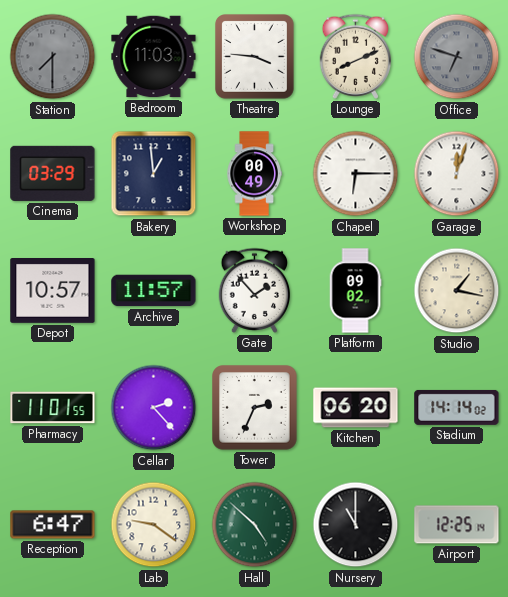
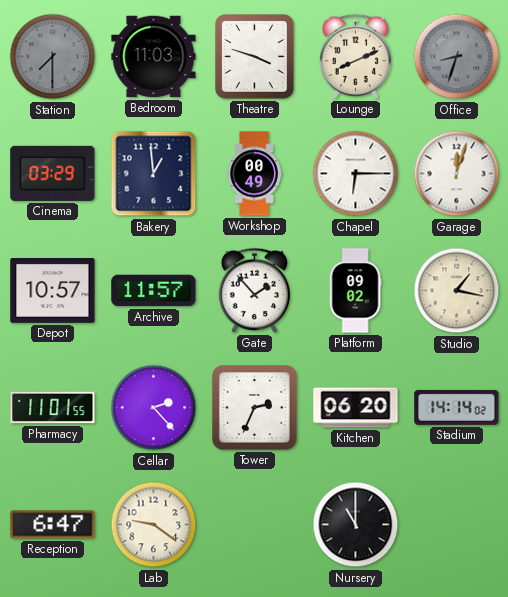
Theatre: 3:46 -> 3:48
Office: 6:48 -> 8:33
Hall: 4:52 -> none
Airport: 12:25 -> none
